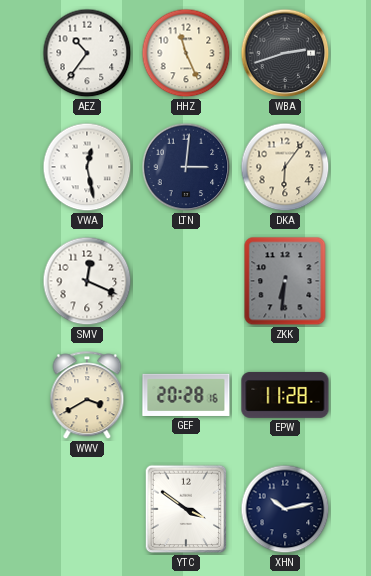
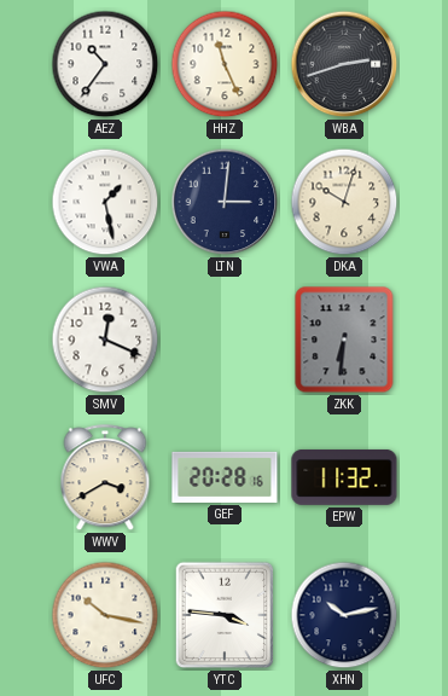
VWA: 12:28 -> 1:28
DKA: 6:06 -> 10:03
EPW: 11:28 -> 11:32
UFC: none -> 10:17
YTC: 3:51 -> 3:46
